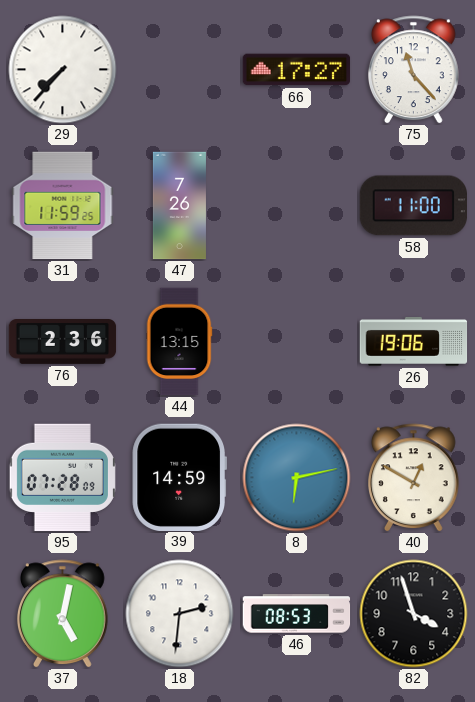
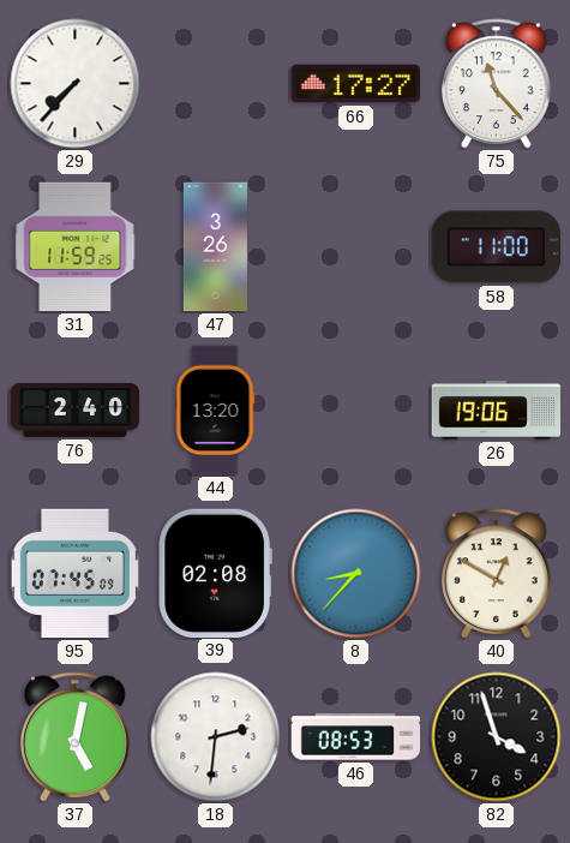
47: 7:26 -> 3:26
76: 2:36 -> 2:40
44: 13:15 -> 13:20
95: 07:28 -> 07:45
39: 14:59 -> 02:08
8: 6:13 -> 8:37
